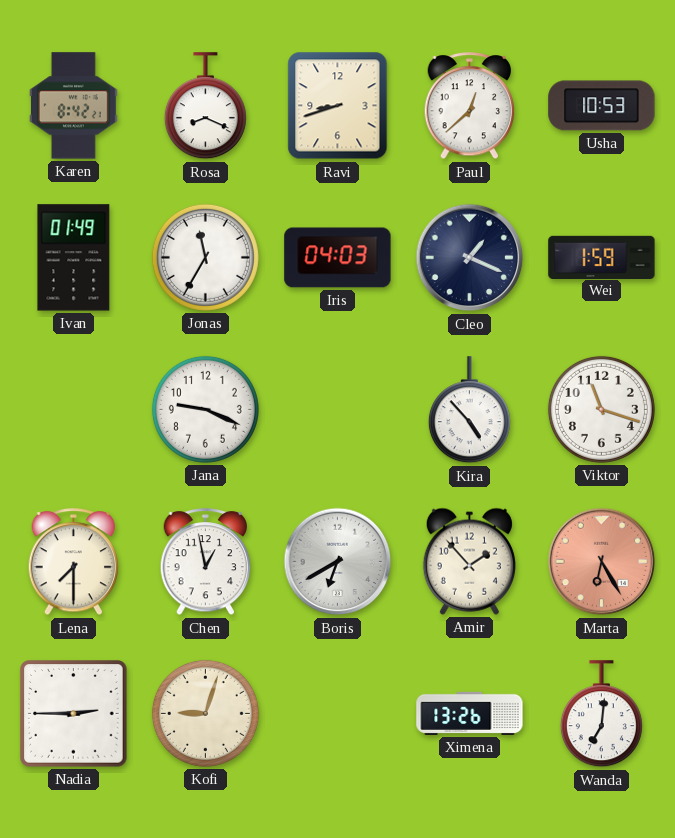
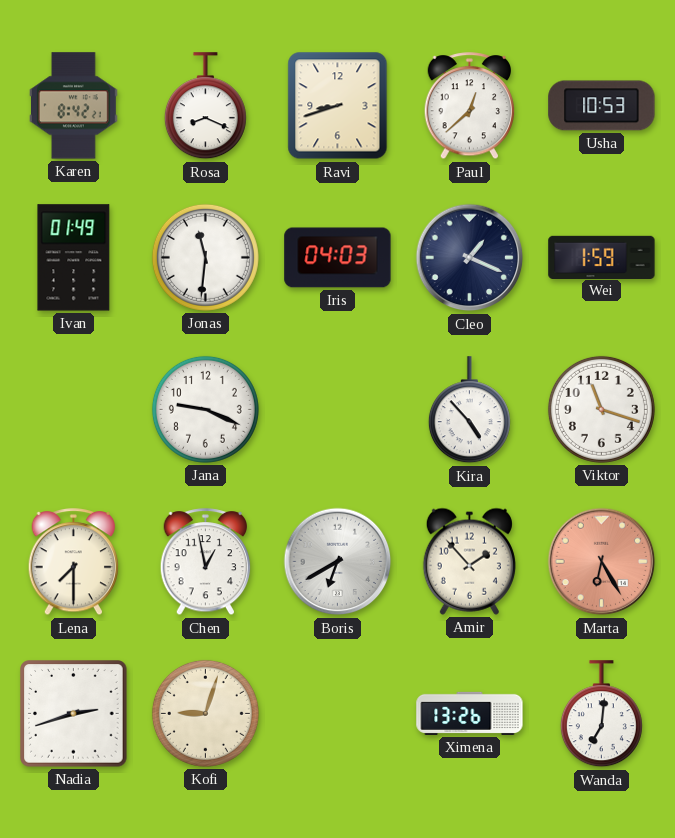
Jonas: 11:35 -> 11:31
Nadia: 2:45 -> 2:42
